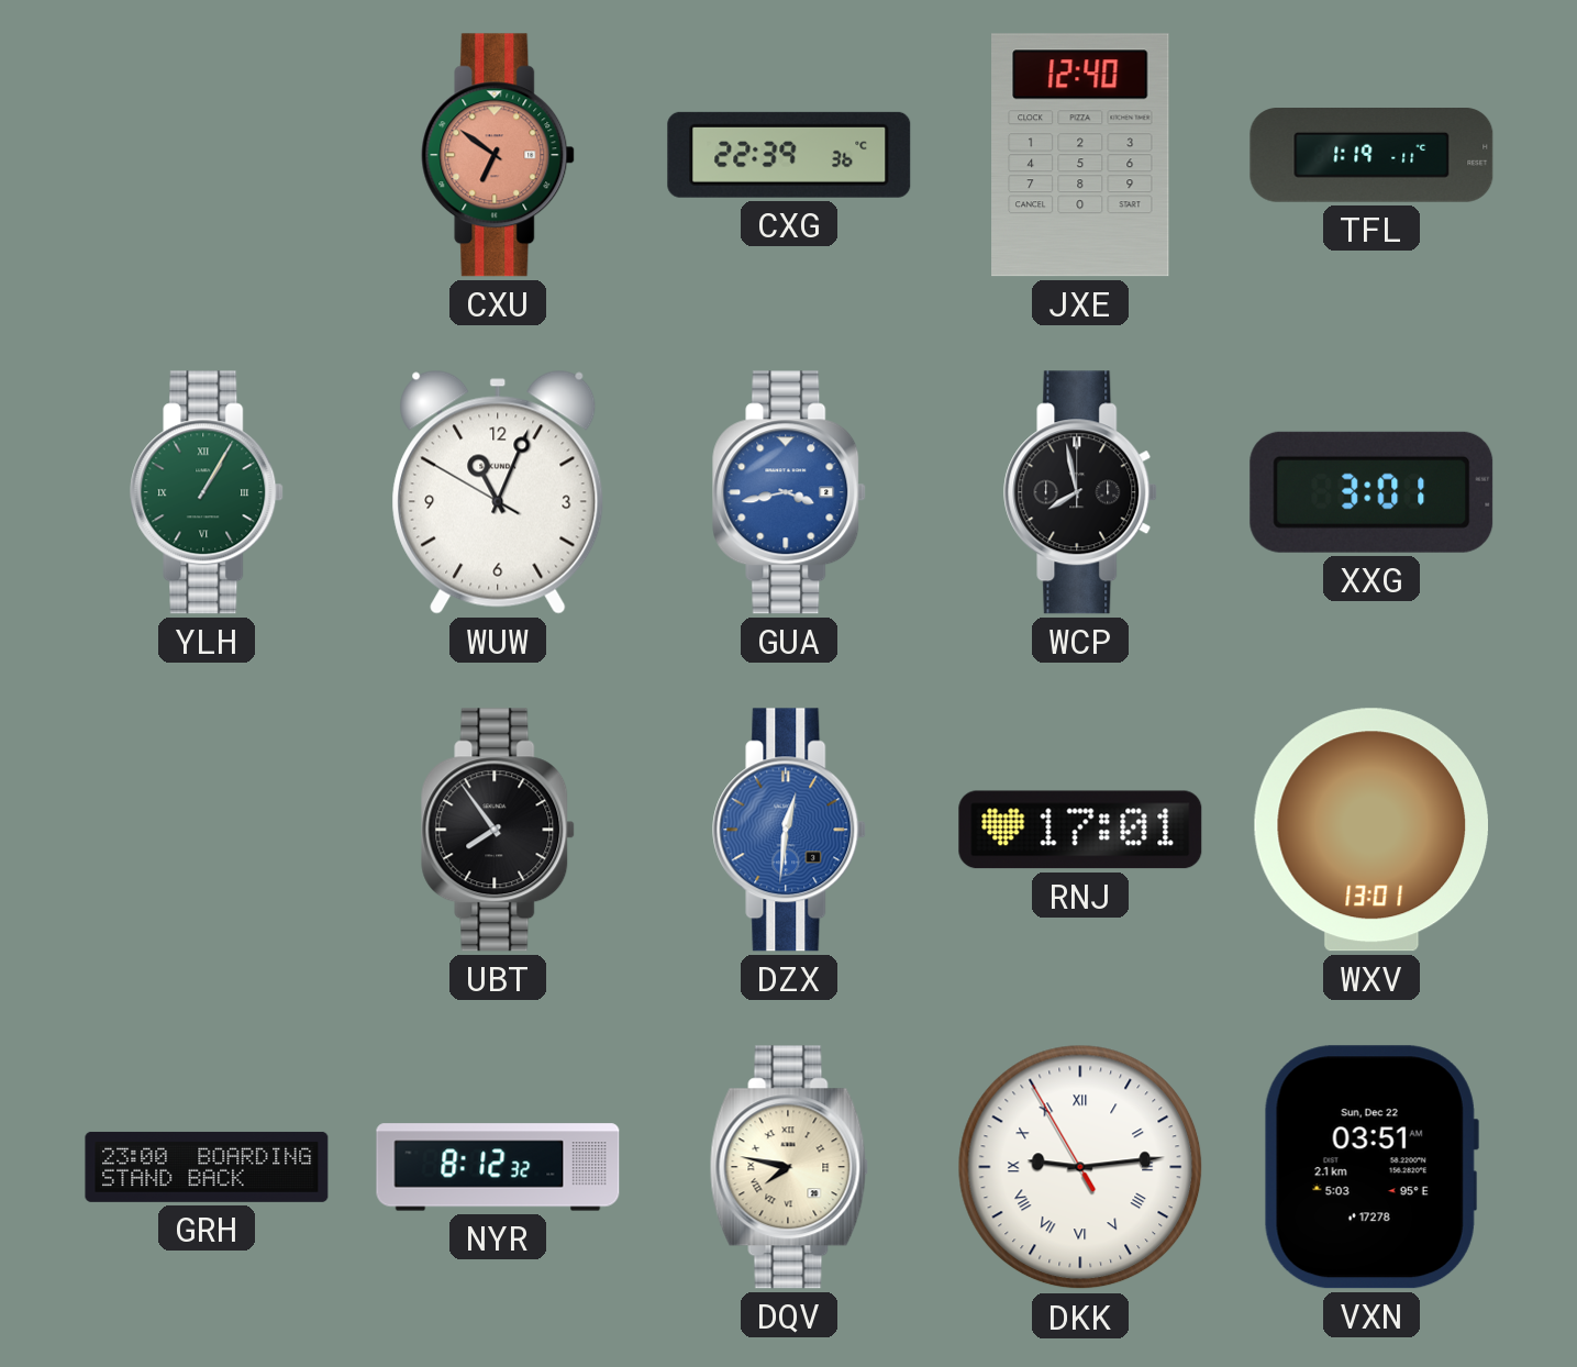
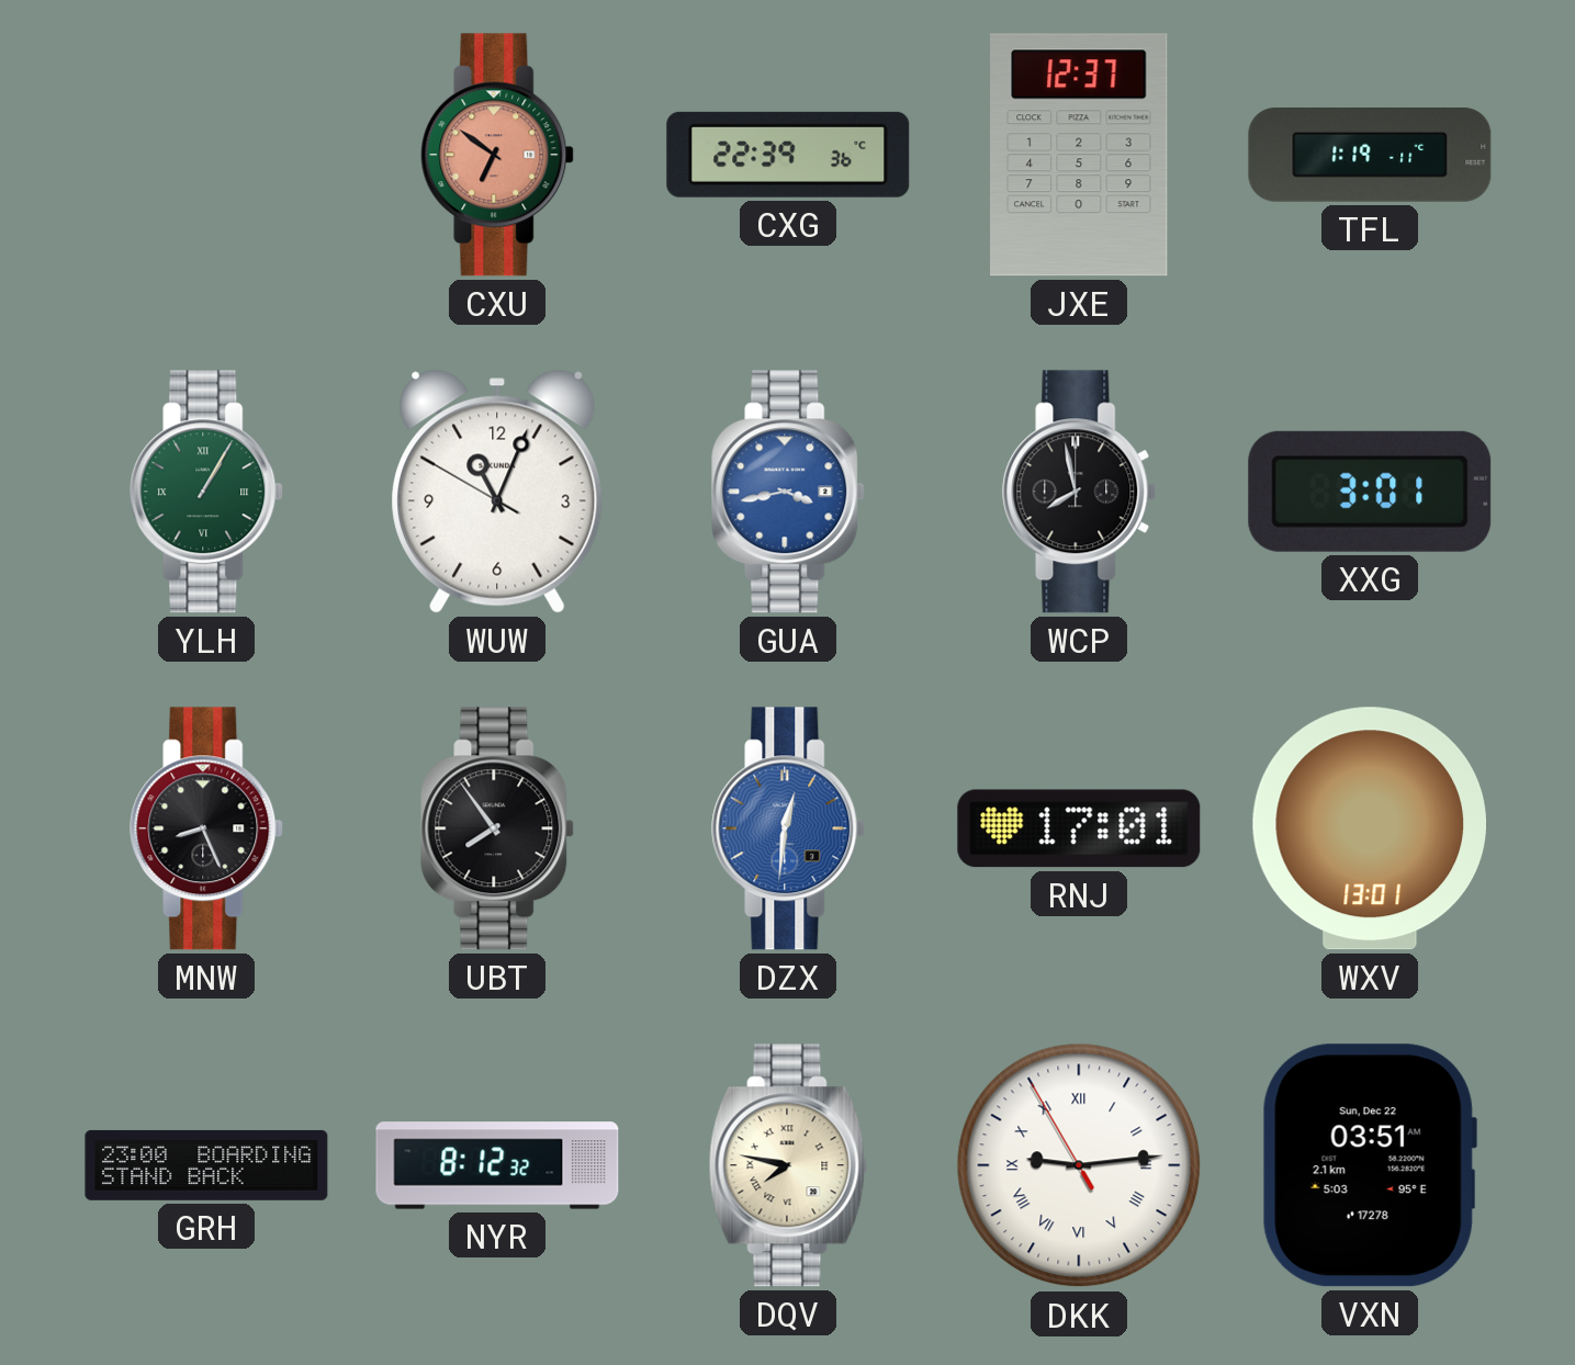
JXE: 12:40 -> 12:37
MNW: none -> 8:26
